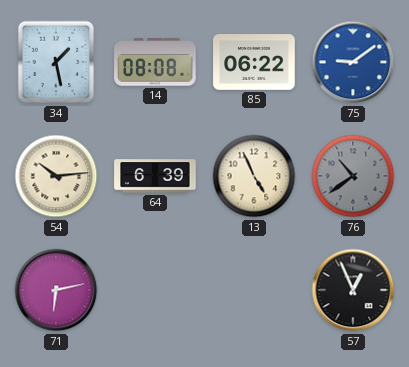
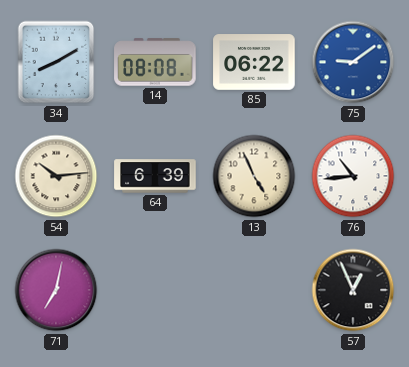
34: 1:28 -> 8:10
76: 10:39 -> 10:44
76 dial: grey -> white
71: 6:13 -> 7:02
